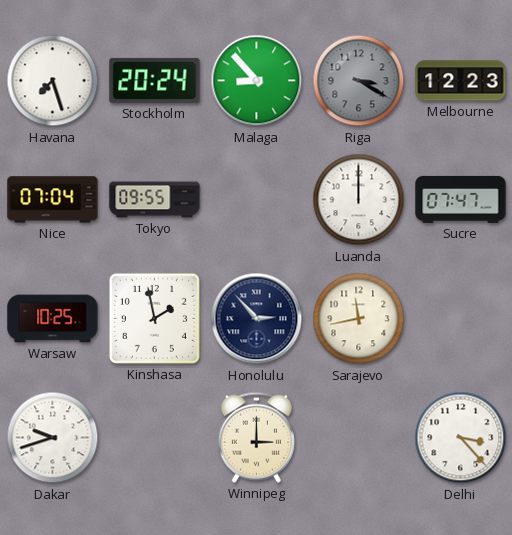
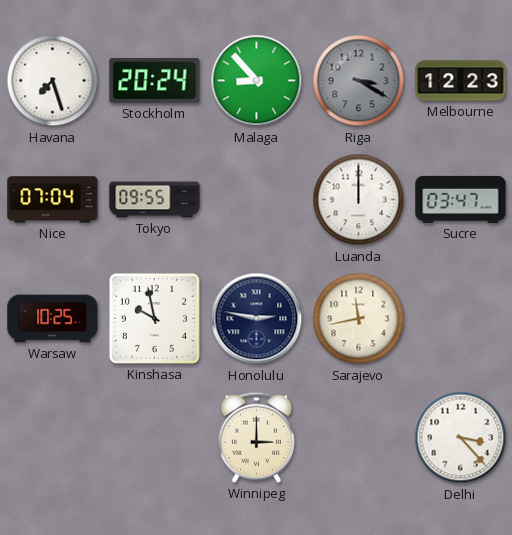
Sucre: 07:47 -> 03:47
Kinshasa: 1:58 -> 9:58
Honolulu: 2:53 -> 2:47
Dakar: 9:42 -> none
